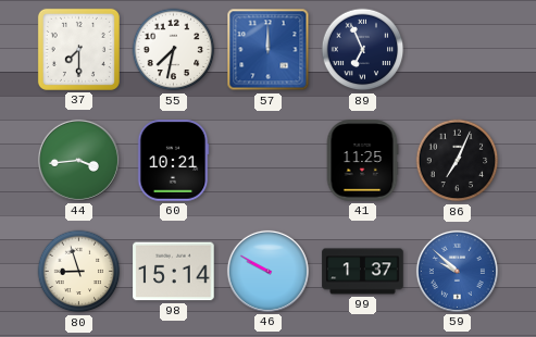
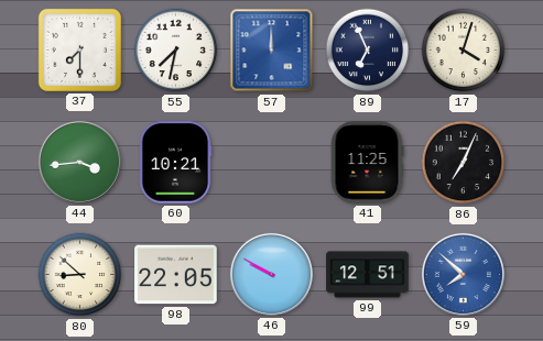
17: none -> 4:03
80: 8:57 -> 8:52
98: 15:14 -> 22:05
99: 1:37 -> 12:51
59: 9:52 -> 7:52
